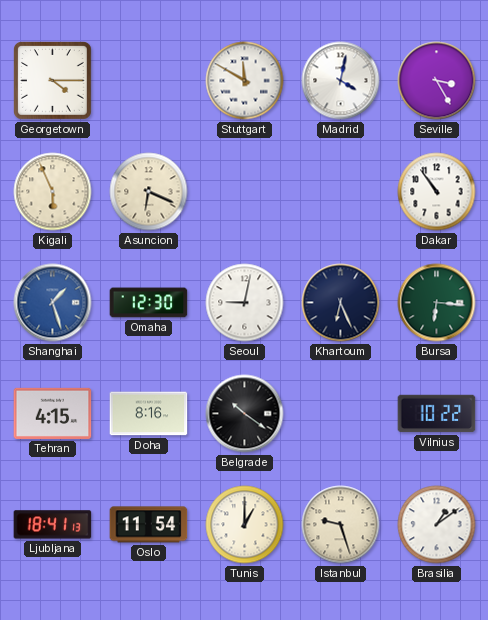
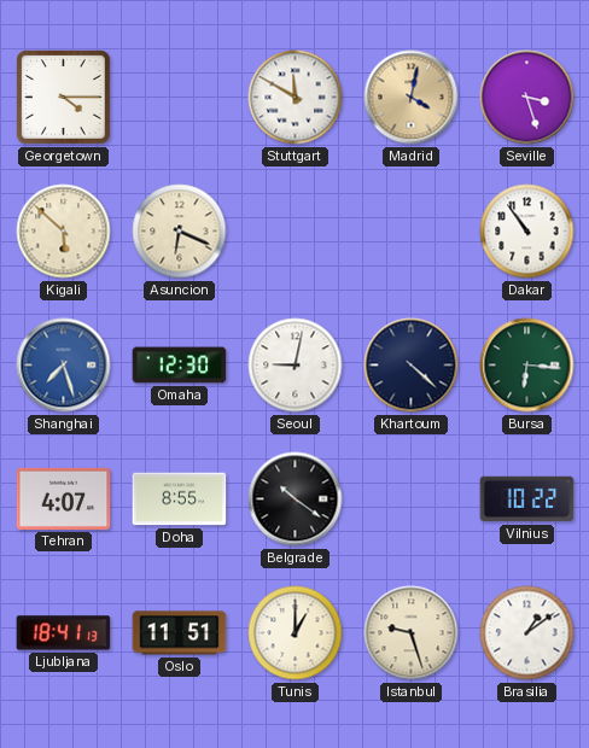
Madrid dial: white -> champagne
Seville: 3:25 -> 3:27
Kigali: 5:56 -> 5:52
Shanghai: 1:27 -> 7:27
Khartoum: 6:26 -> 4:22
Tehran: 4:15 -> 4:07
Doha: 8:16 -> 8:55
Oslo: 11:54 -> 11:51
